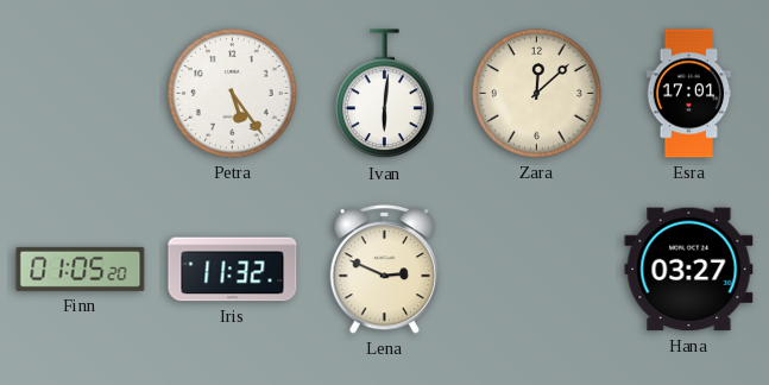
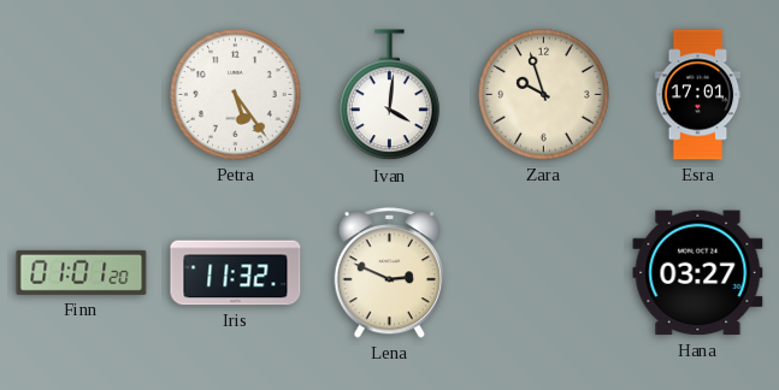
Ivan: 6:01 -> 4:01
Zara: 12:08 -> 9:57
Finn: 01:05 -> 01:01
